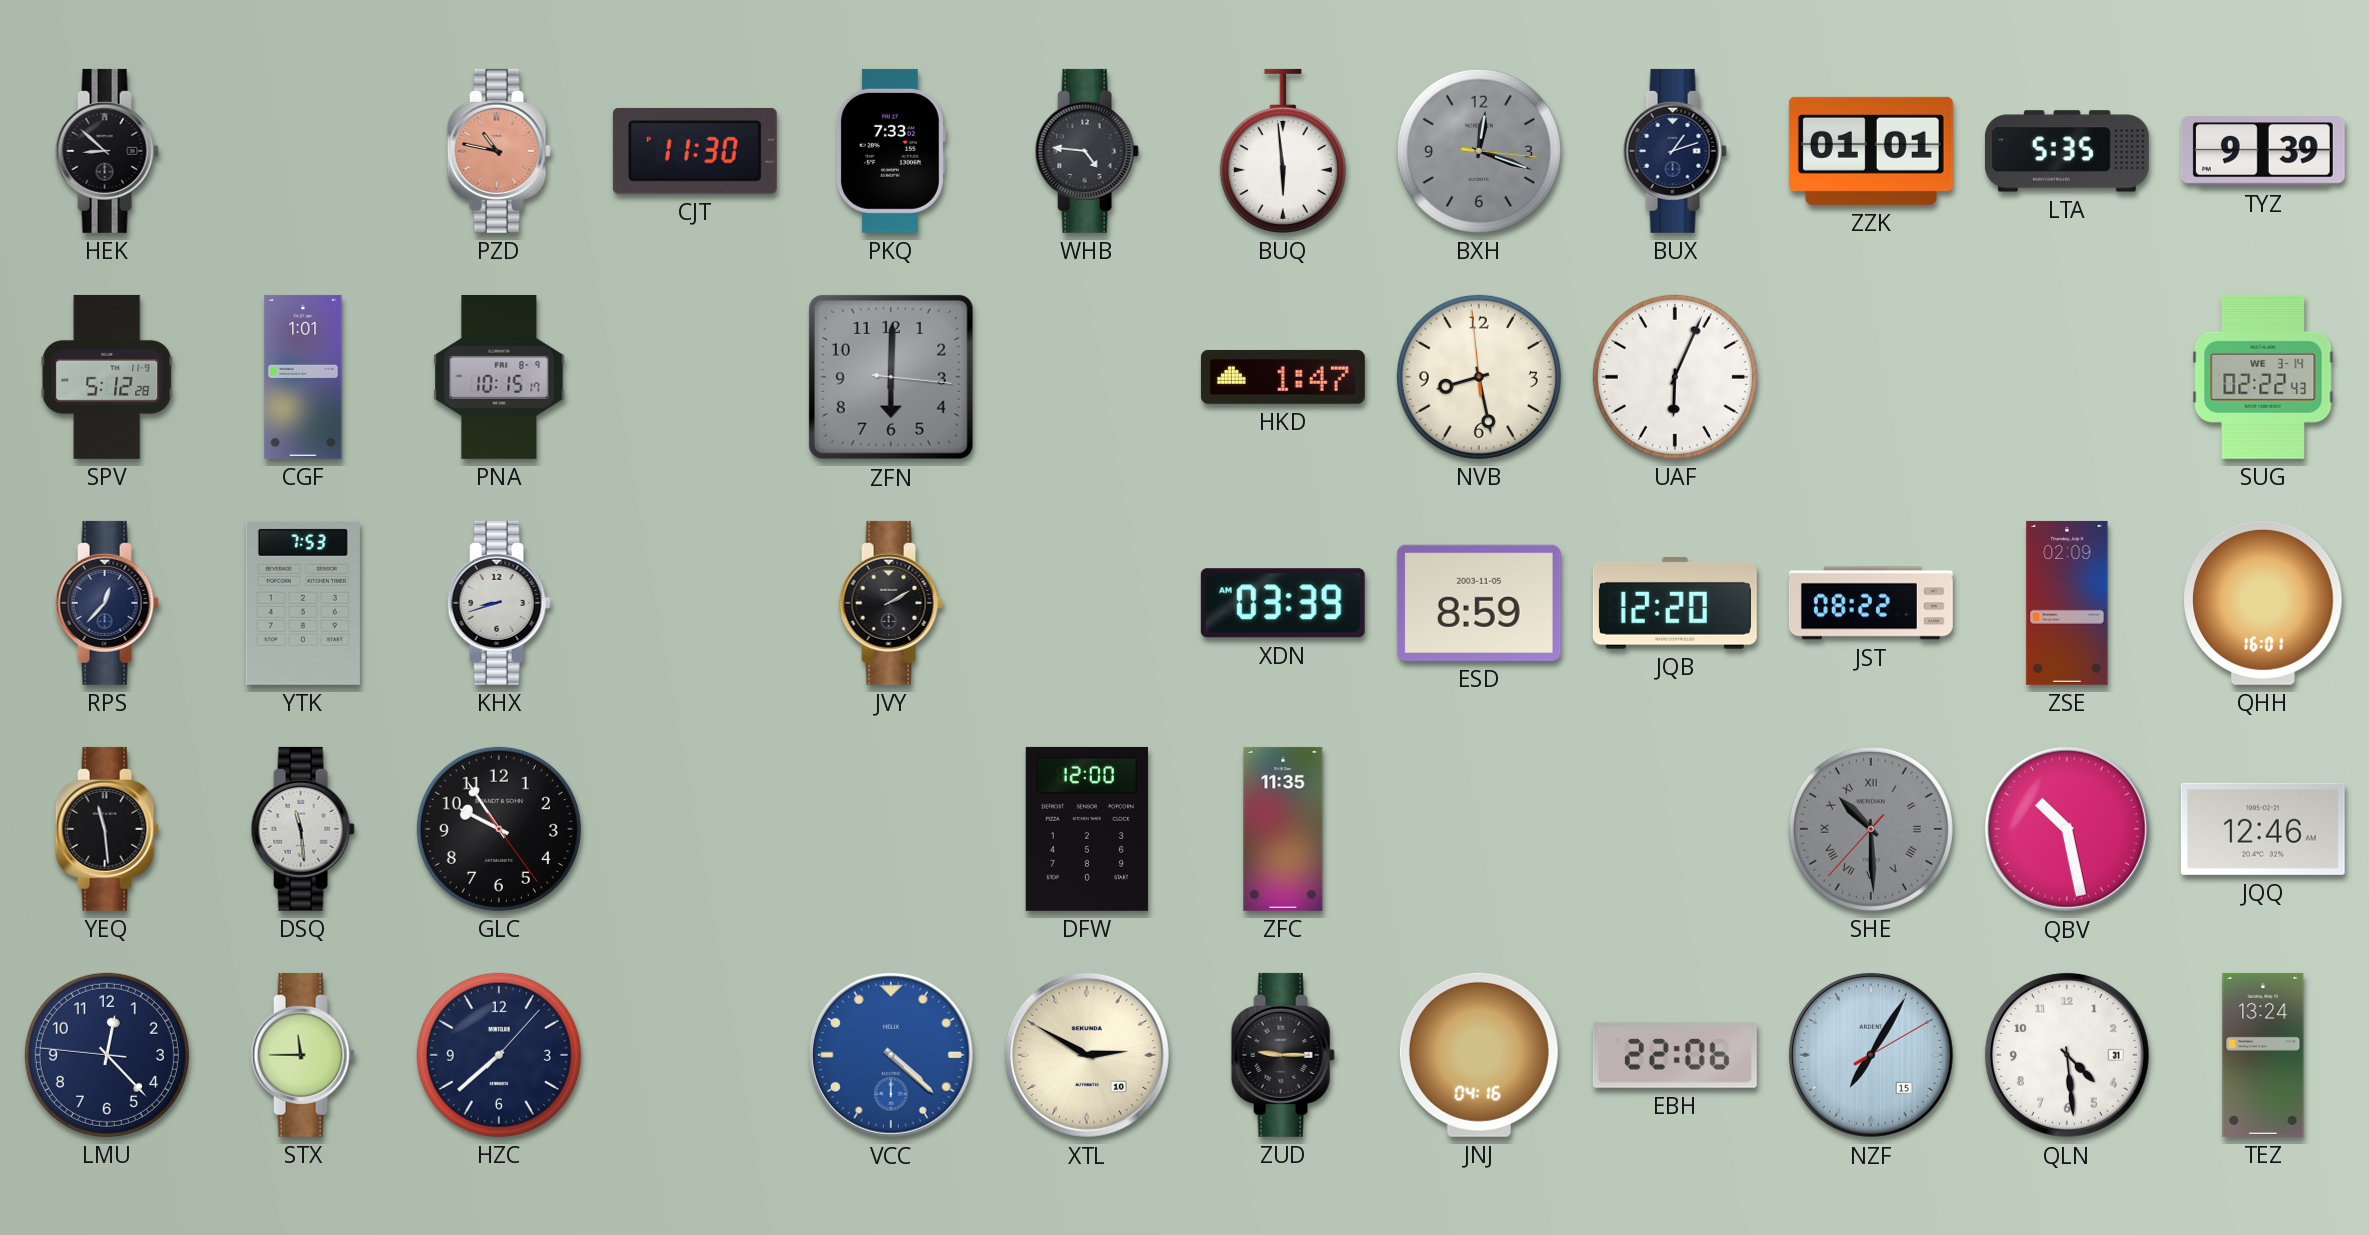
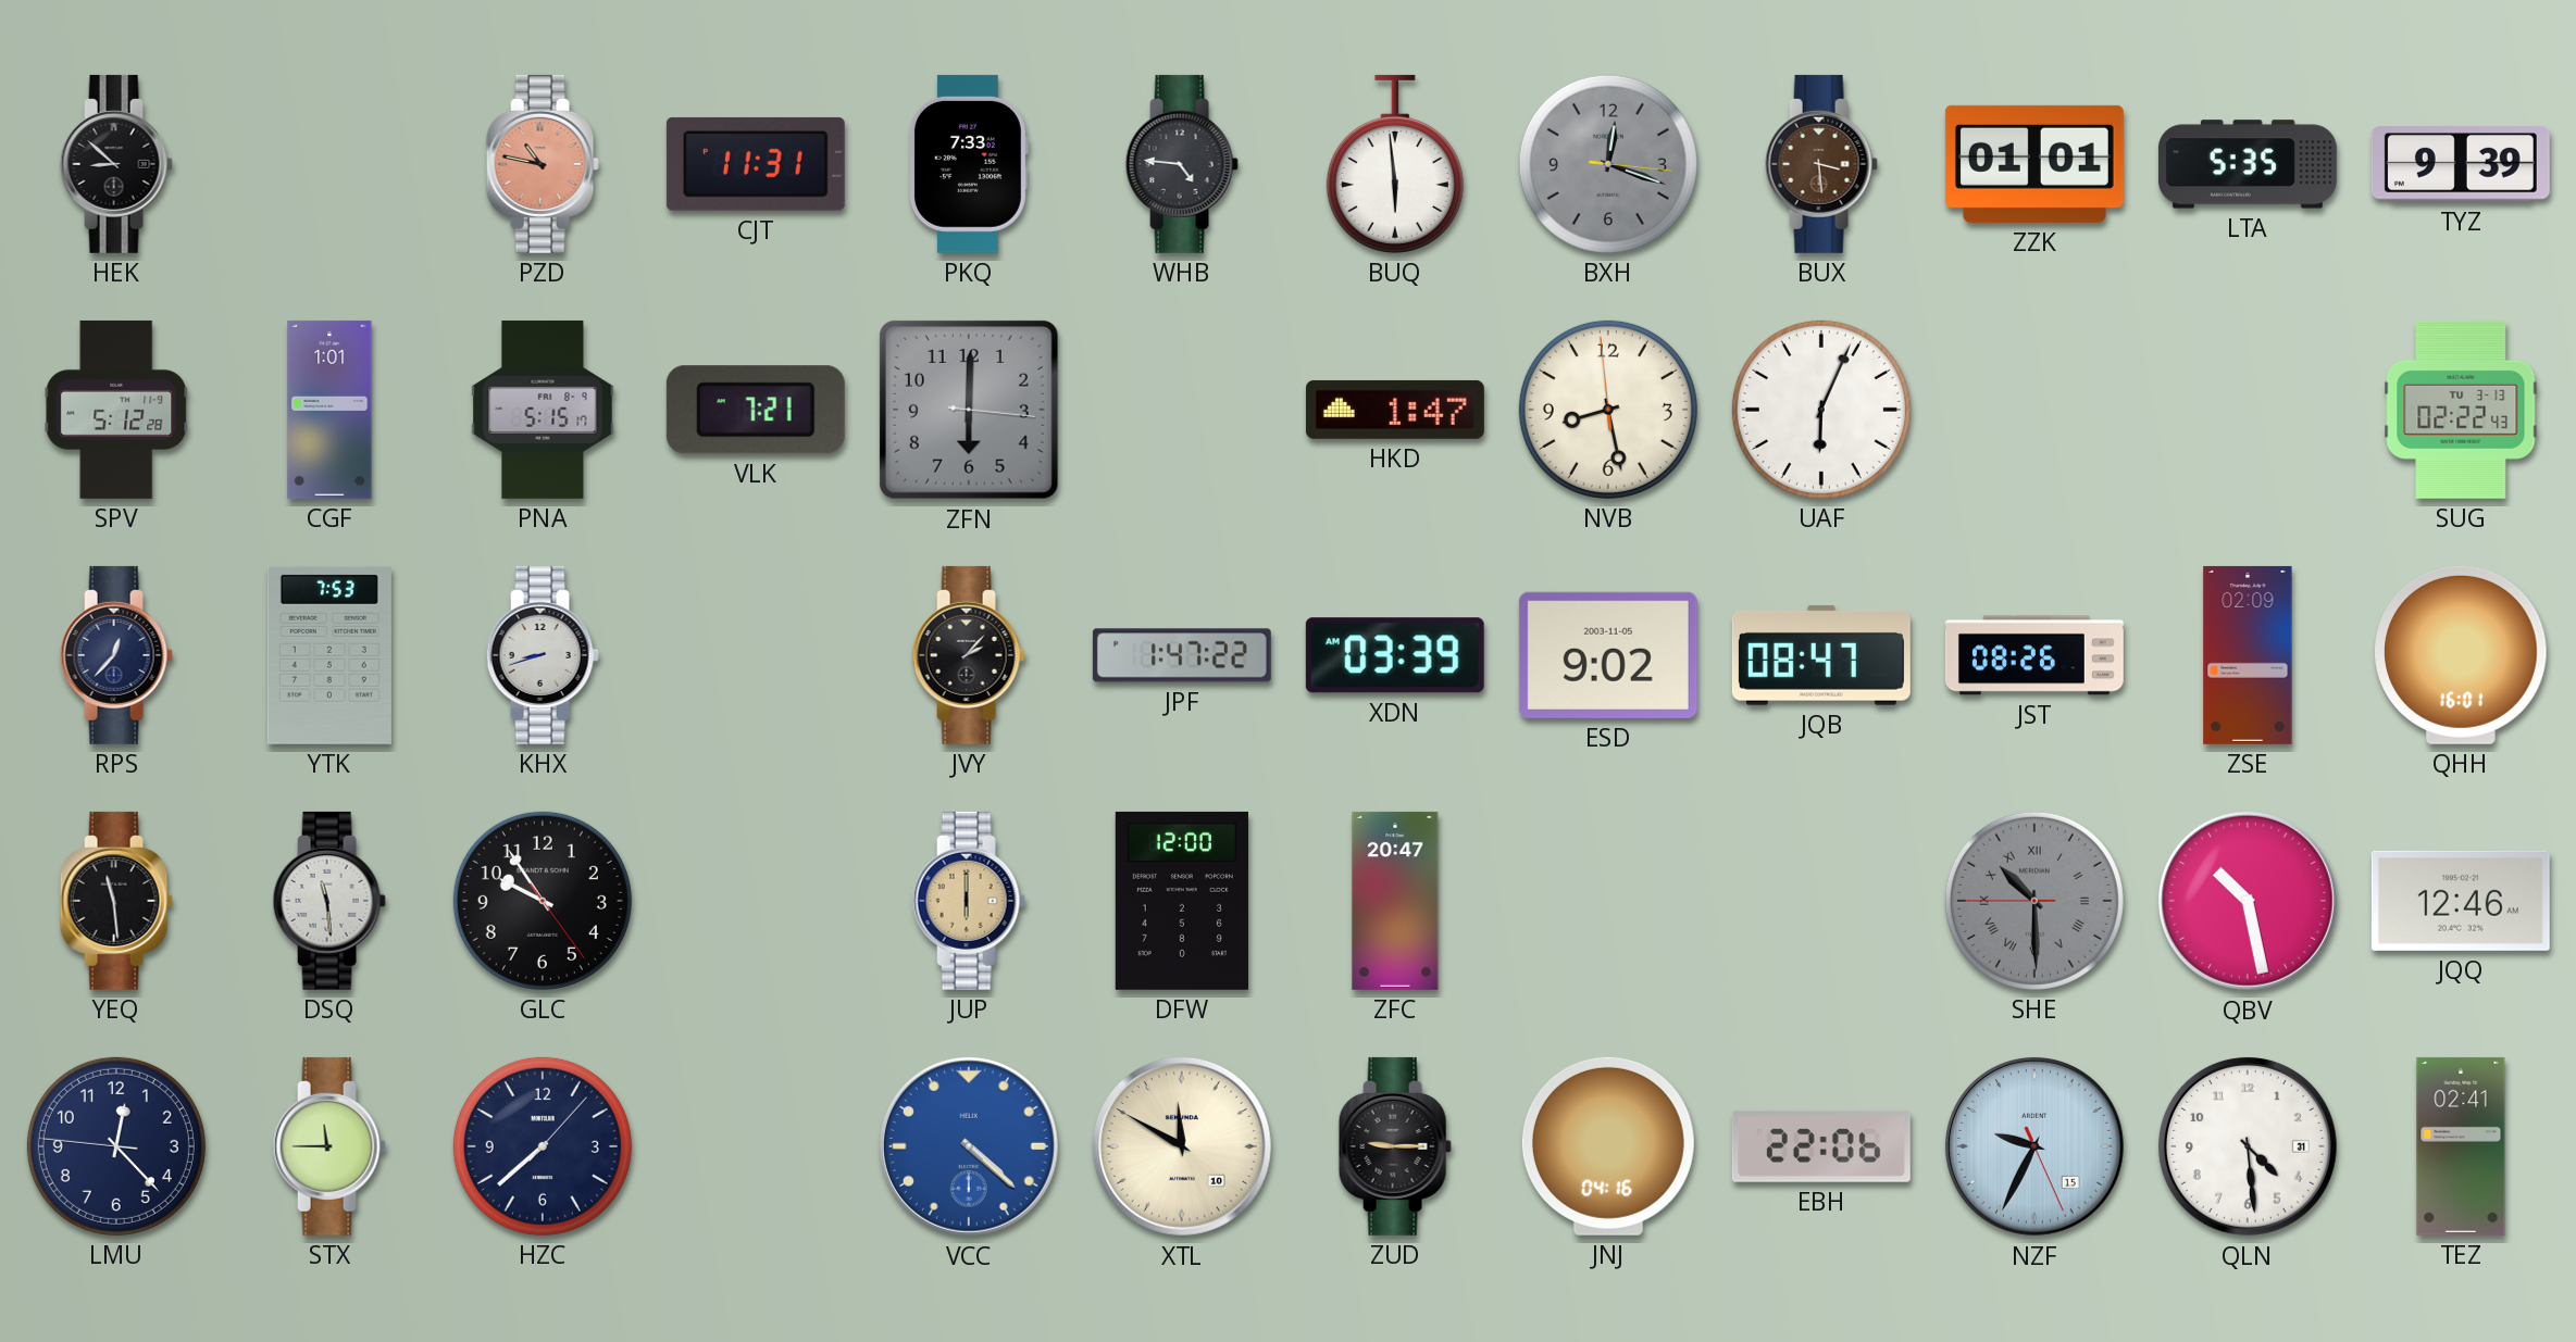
CJT: 11:30 -> 11:31
BUX: 1:12 -> 3:29
BUX dial: navy -> brown
PNA: 10:15 -> 5:15
VLK: none -> 7:21
SUG date: WE 3-14 -> TU 3-13
JVY: 2:10 -> 2:07
JPF: none -> 1:47
ESD: 8:59 -> 9:02
JQB: 12:20 -> 08:47
JST: 08:22 -> 08:26
JUP: none -> 6:00
ZFC: 11:35 -> 20:47
SHE: 10:29:37 -> 10:29:45
XTL: 2:50 -> 11:50
NZF: 7:05 -> 9:34
TEZ: 13:24 -> 02:41
